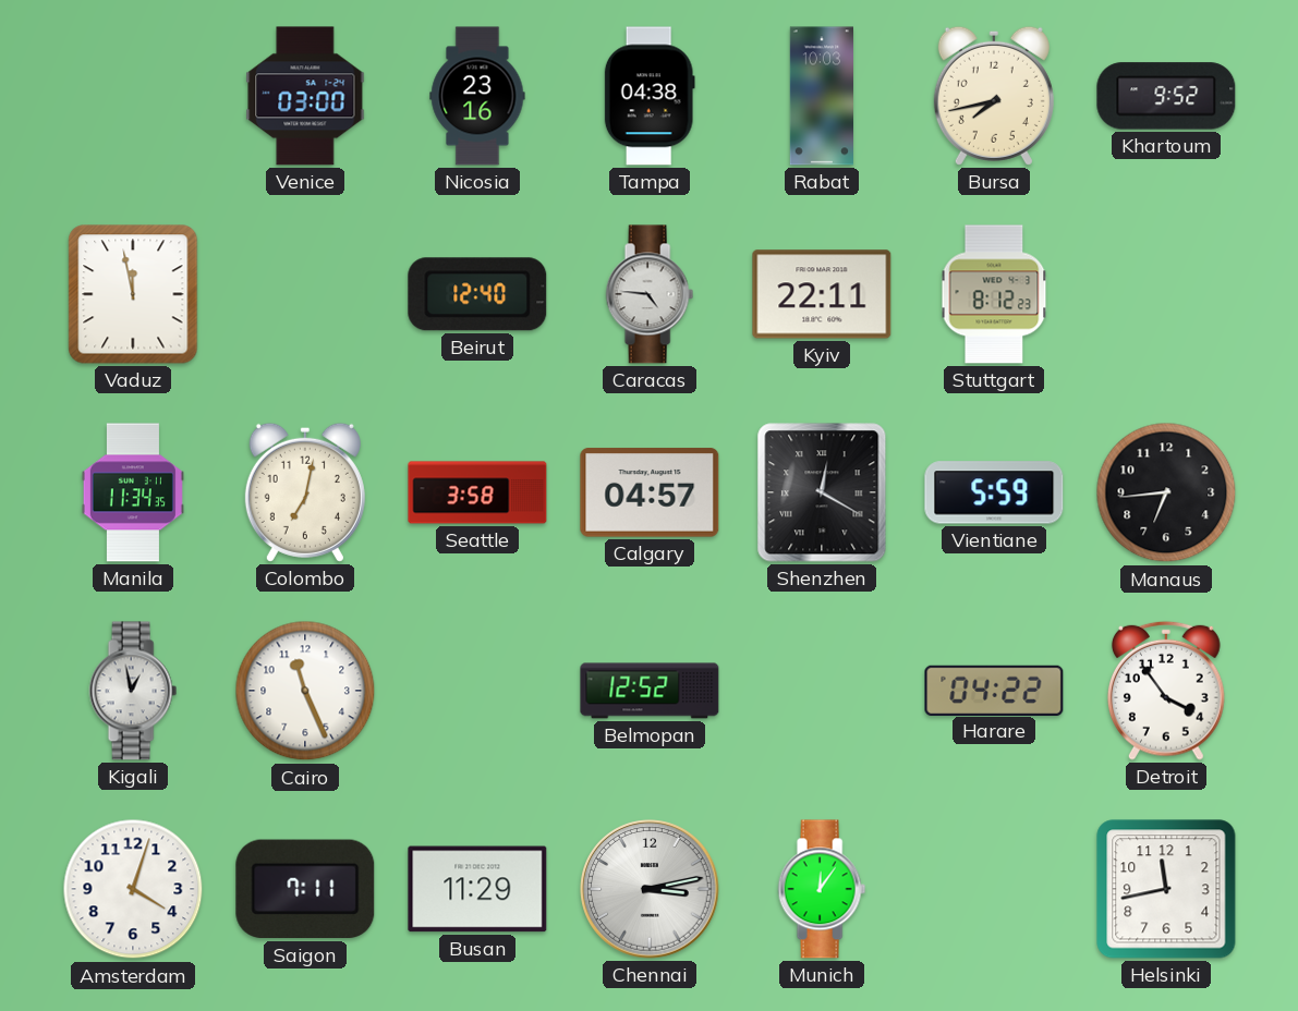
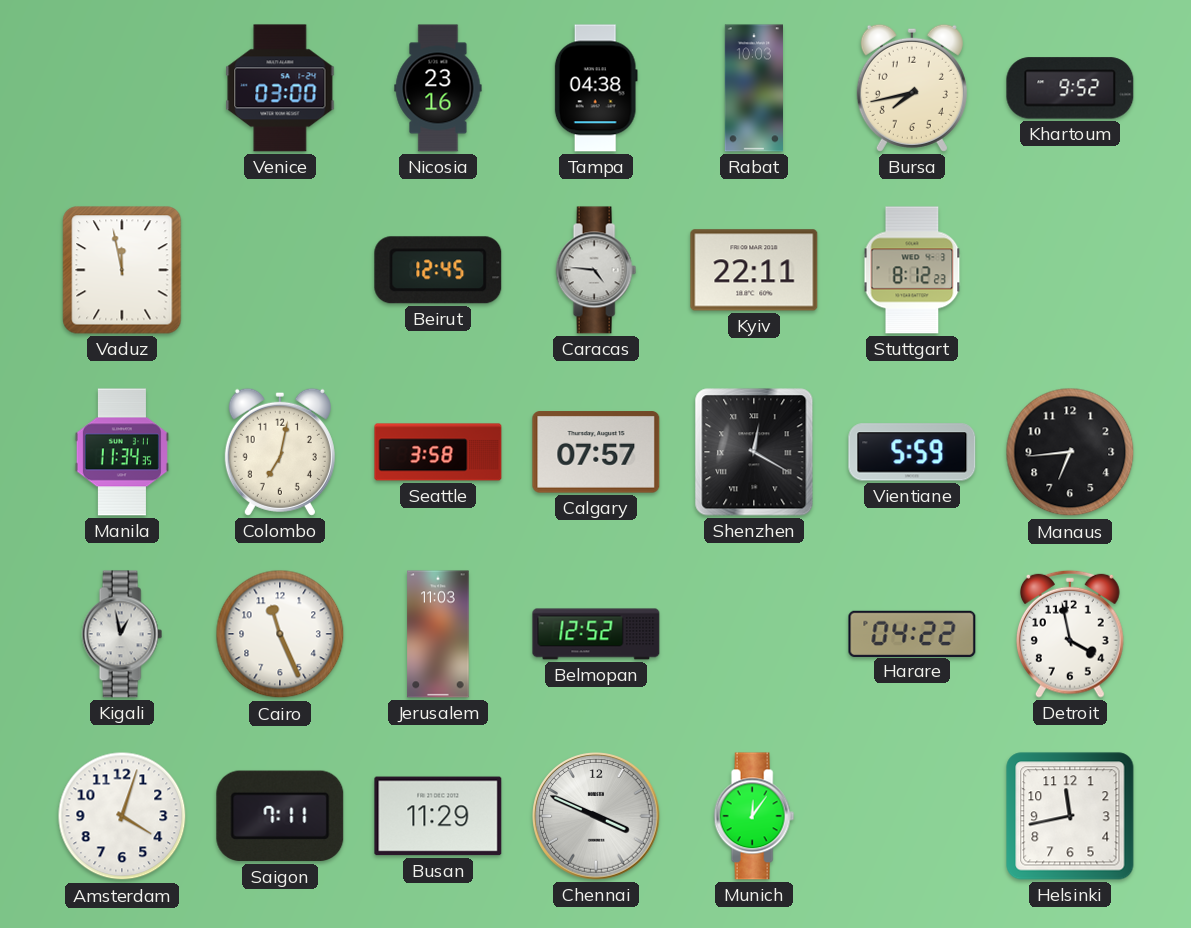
Beirut: 12:40 -> 12:45
Calgary: 04:57 -> 07:57
Jerusalem: none -> 11:03
Detroit: 3:54 -> 3:58
Chennai: 3:13 -> 3:49
